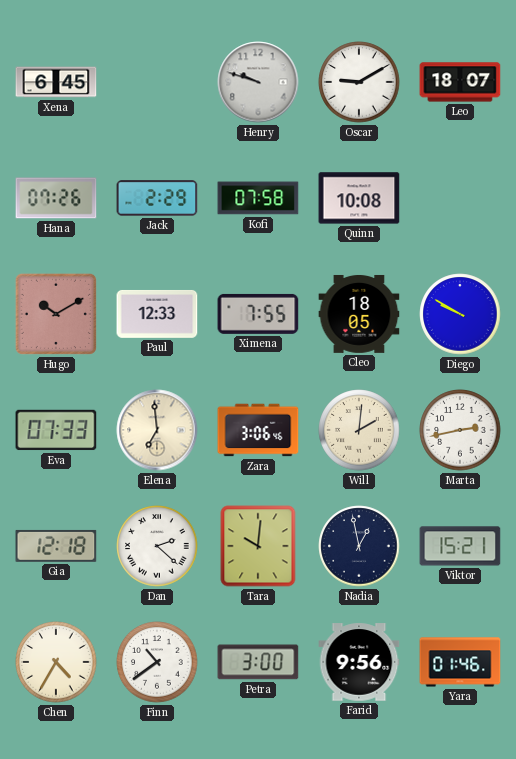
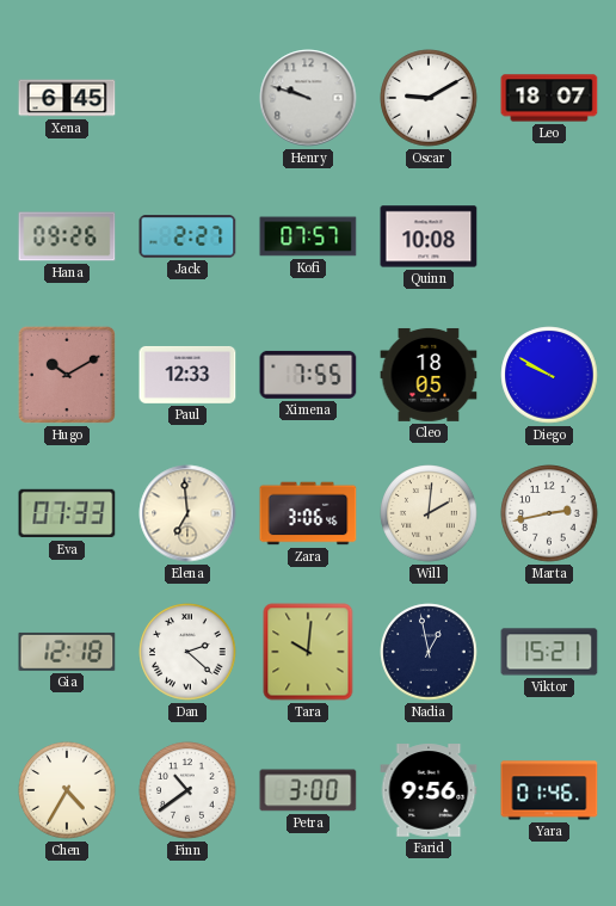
Hana: 07:26 -> 09:26
Jack: 2:29 -> 2:27
Kofi: 07:58 -> 07:57
